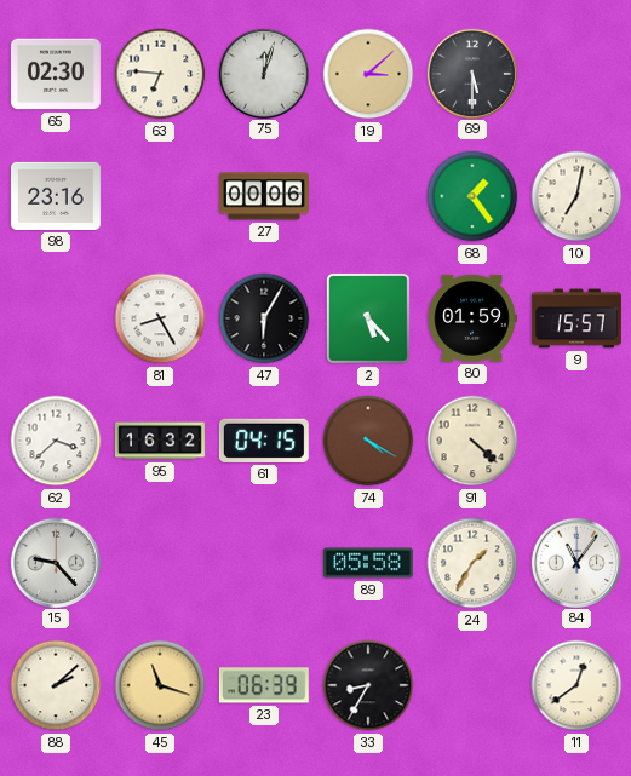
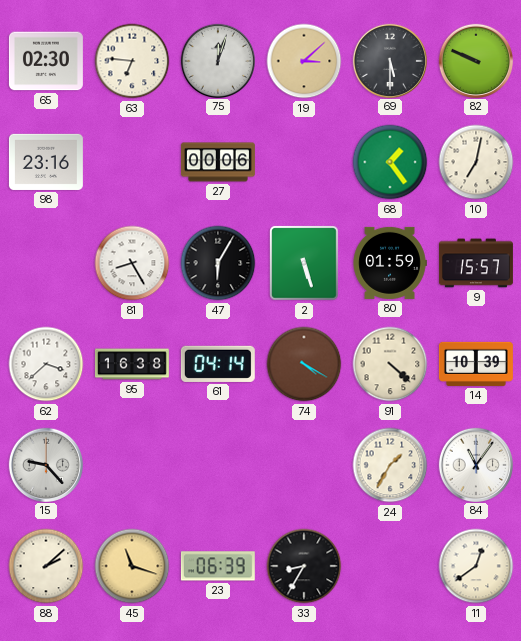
82: none -> 9:49
2: 5:23 -> 5:27
95: 16:32 -> 16:38
61: 04:15 -> 04:14
14: none -> 10:39
89: 05:58 -> none
